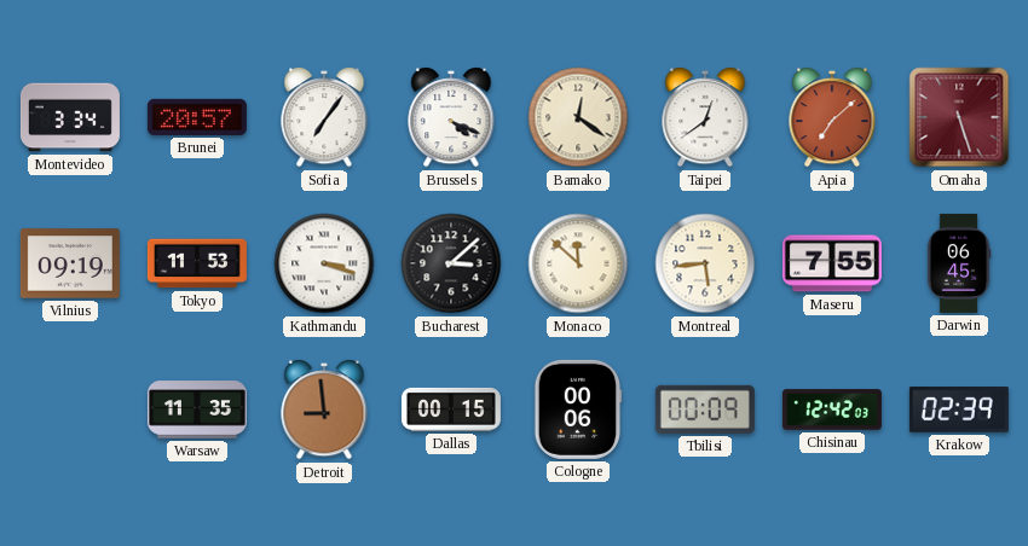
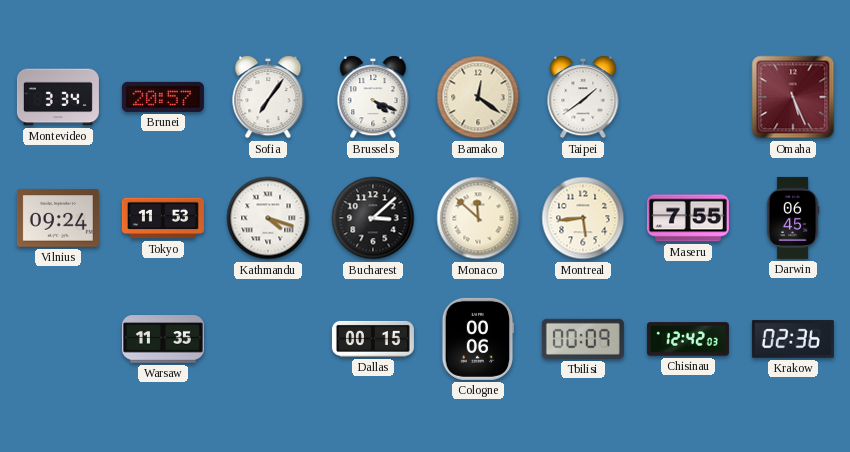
Taipei: 12:39 -> 1:39
Apia: 7:08 -> none
Omaha: 5:27 -> 5:26
Vilnius: 09:19 -> 09:24
Kathmandu: 3:18 -> 4:18
Detroit: 8:59 -> none
Krakow: 02:39 -> 02:36
